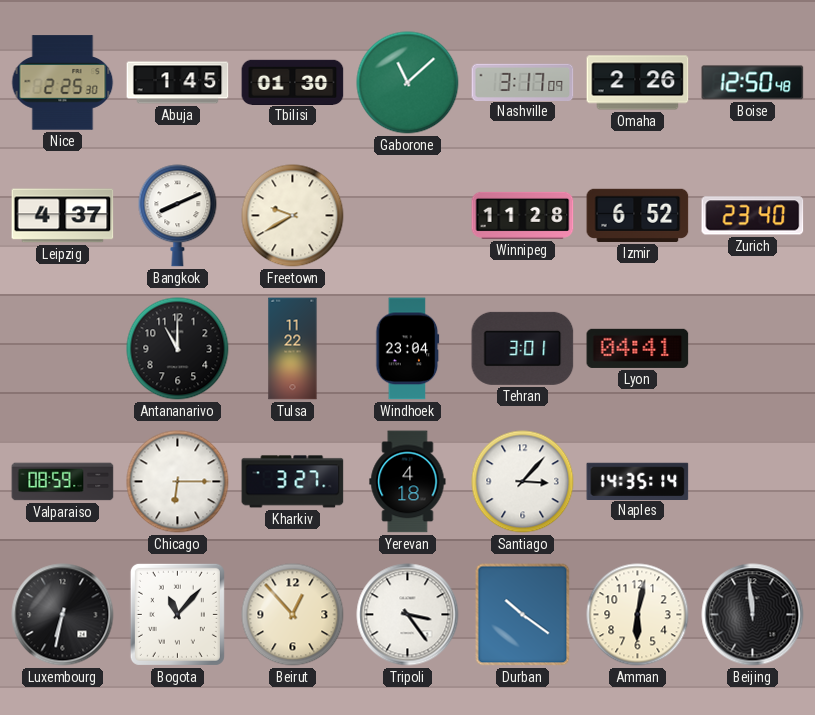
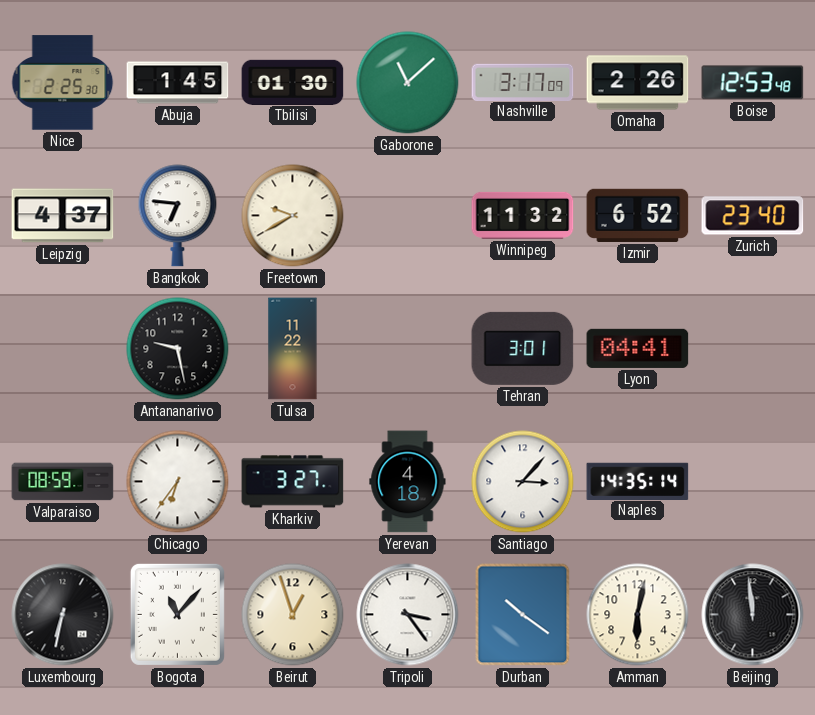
Boise: 12:50 -> 12:53
Bangkok: 8:11 -> 6:46
Winnipeg: 11:28 -> 11:32
Antananarivo: 11:00 -> 9:28
Windhoek: 23:04 -> none
Chicago: 6:15 -> 6:36
Beirut: 12:53 -> 12:57
